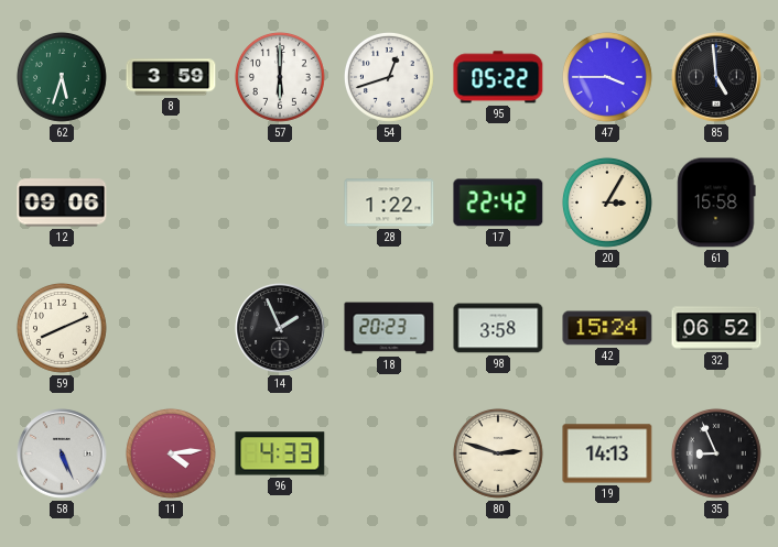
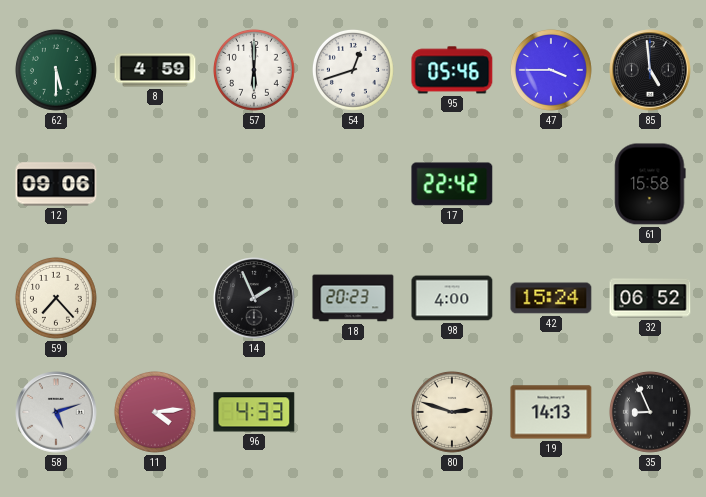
62: 5:33 -> 5:30
8: 3:59 -> 4:59
95: 05:22 -> 05:46
28: 1:22 -> none
20: 3:05 -> none
59: 8:11 -> 7:23
98: 3:58 -> 4:00
58: 5:26 -> 5:12
